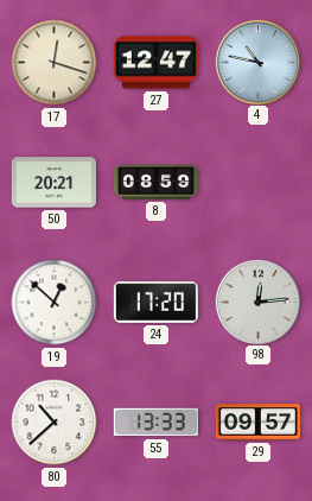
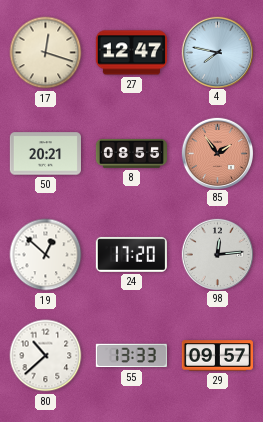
4: 10:47 -> 7:47
8: 08:59 -> 08:55
85: none -> 1:54
